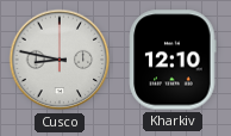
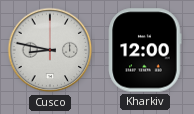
Kharkiv: 12:10 -> 12:00
